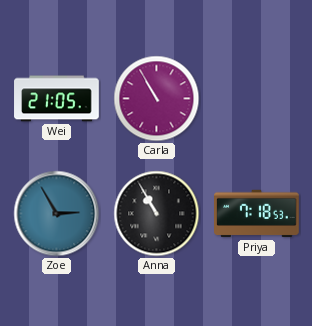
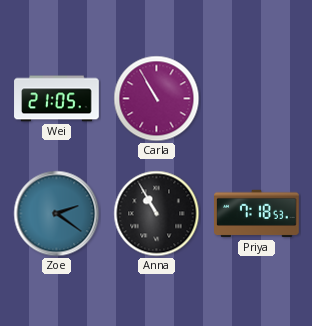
Zoe: 2:55 -> 2:21
